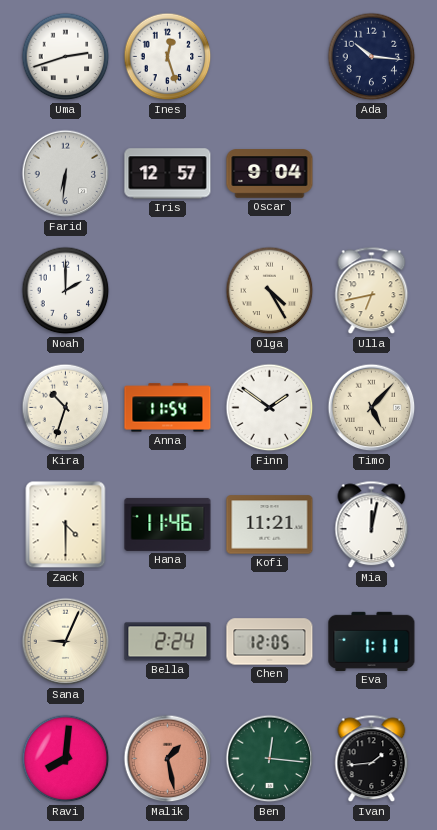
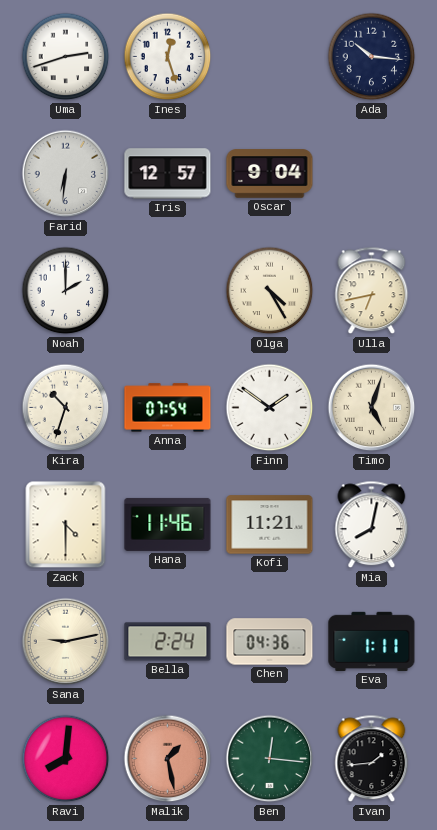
Anna: 11:54 -> 07:54
Timo: 5:07 -> 5:03
Mia: 12:02 -> 8:02
Sana: 9:04 -> 9:13
Chen: 12:05 -> 04:36
